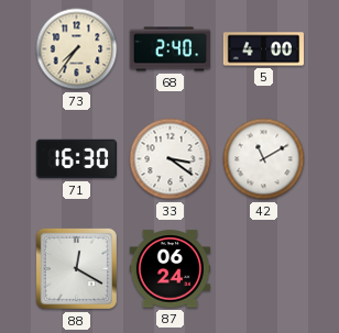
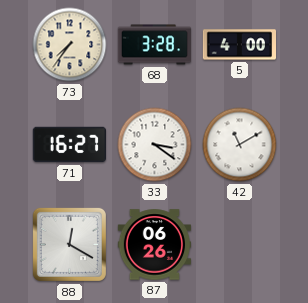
68: 2:40 -> 3:28
71: 16:30 -> 16:27
87: 06:24 -> 06:26
